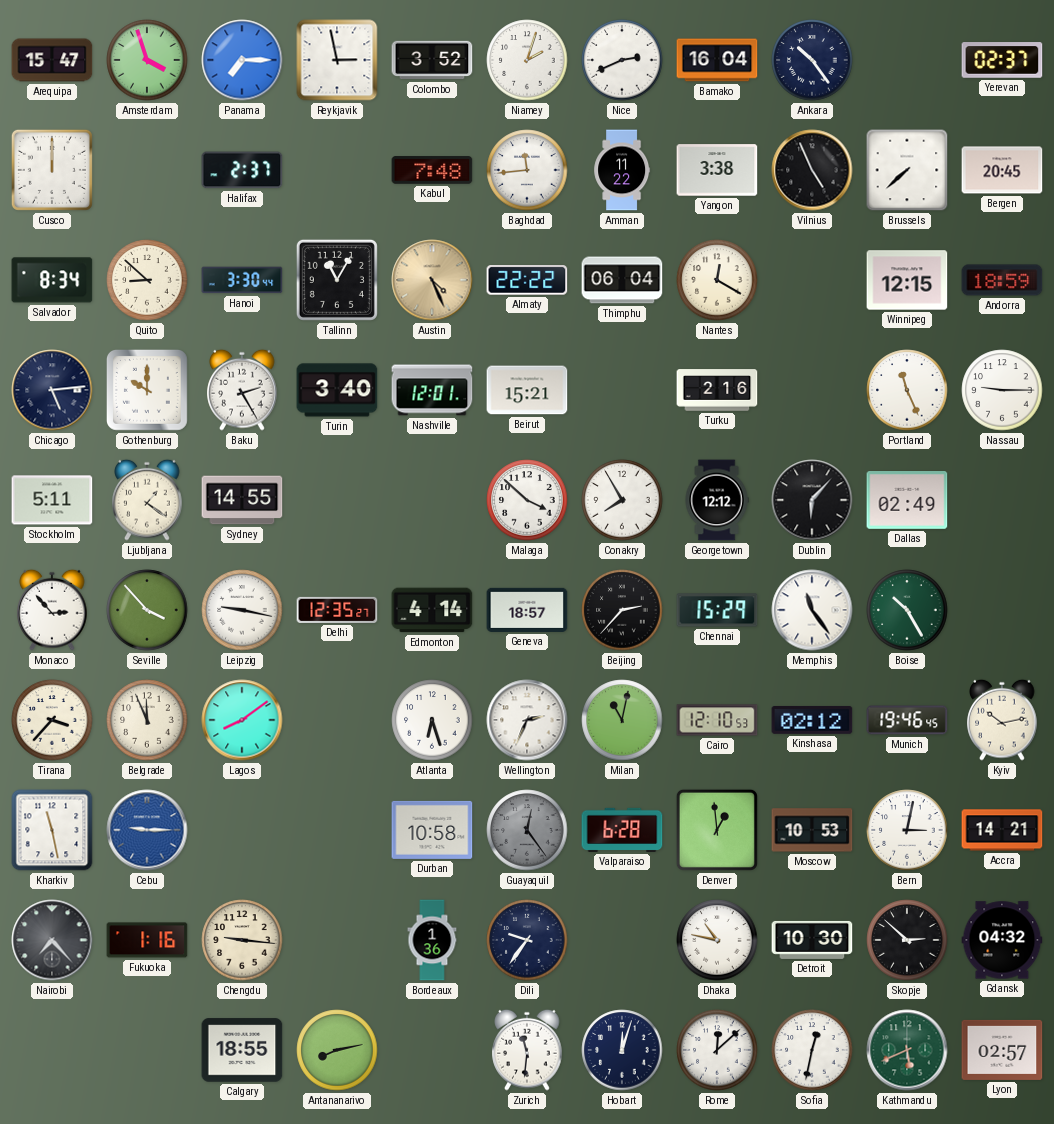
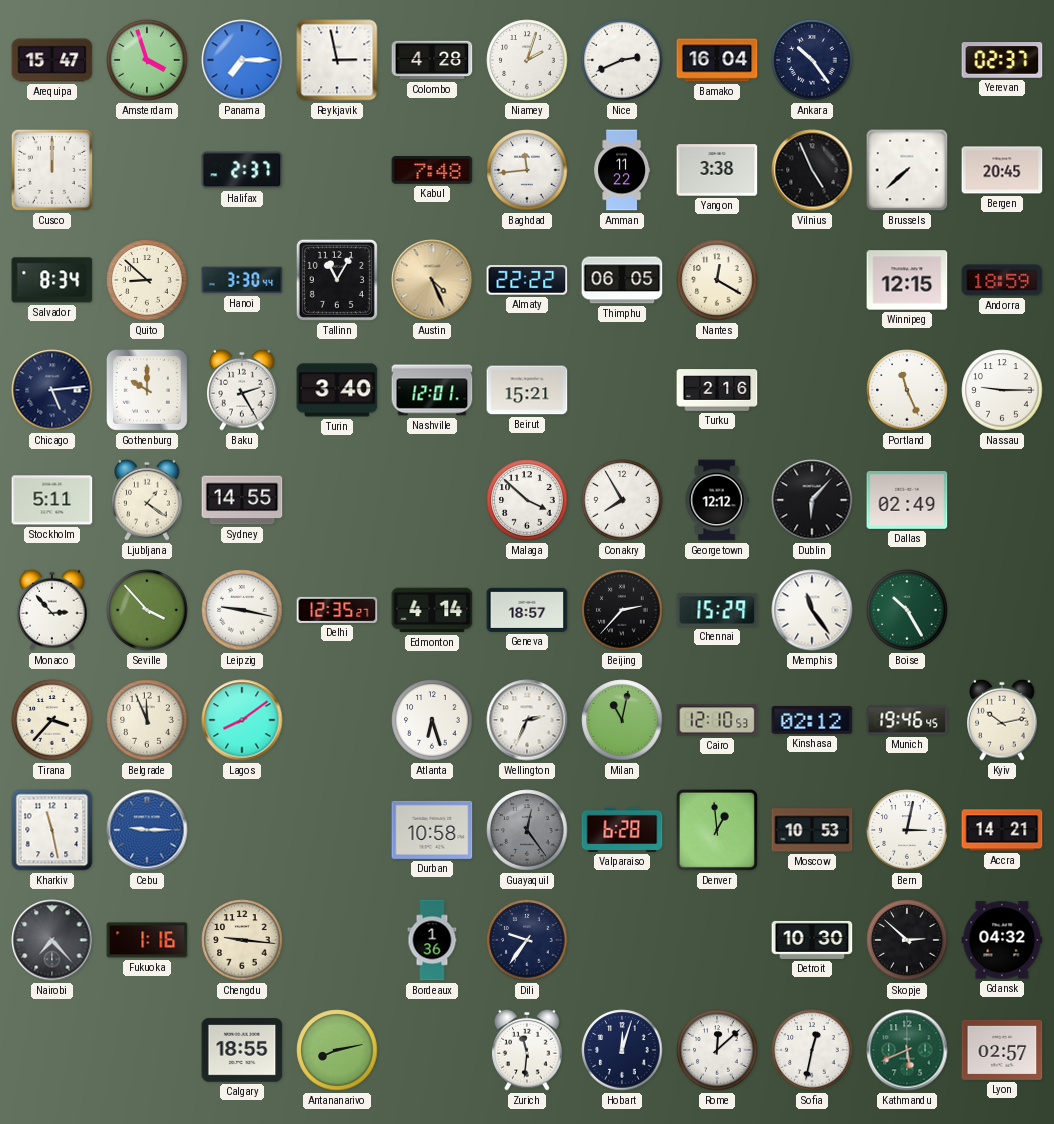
Colombo: 3:52 -> 4:28
Thimphu: 06:04 -> 06:05
Dhaka: 10:47 -> none
